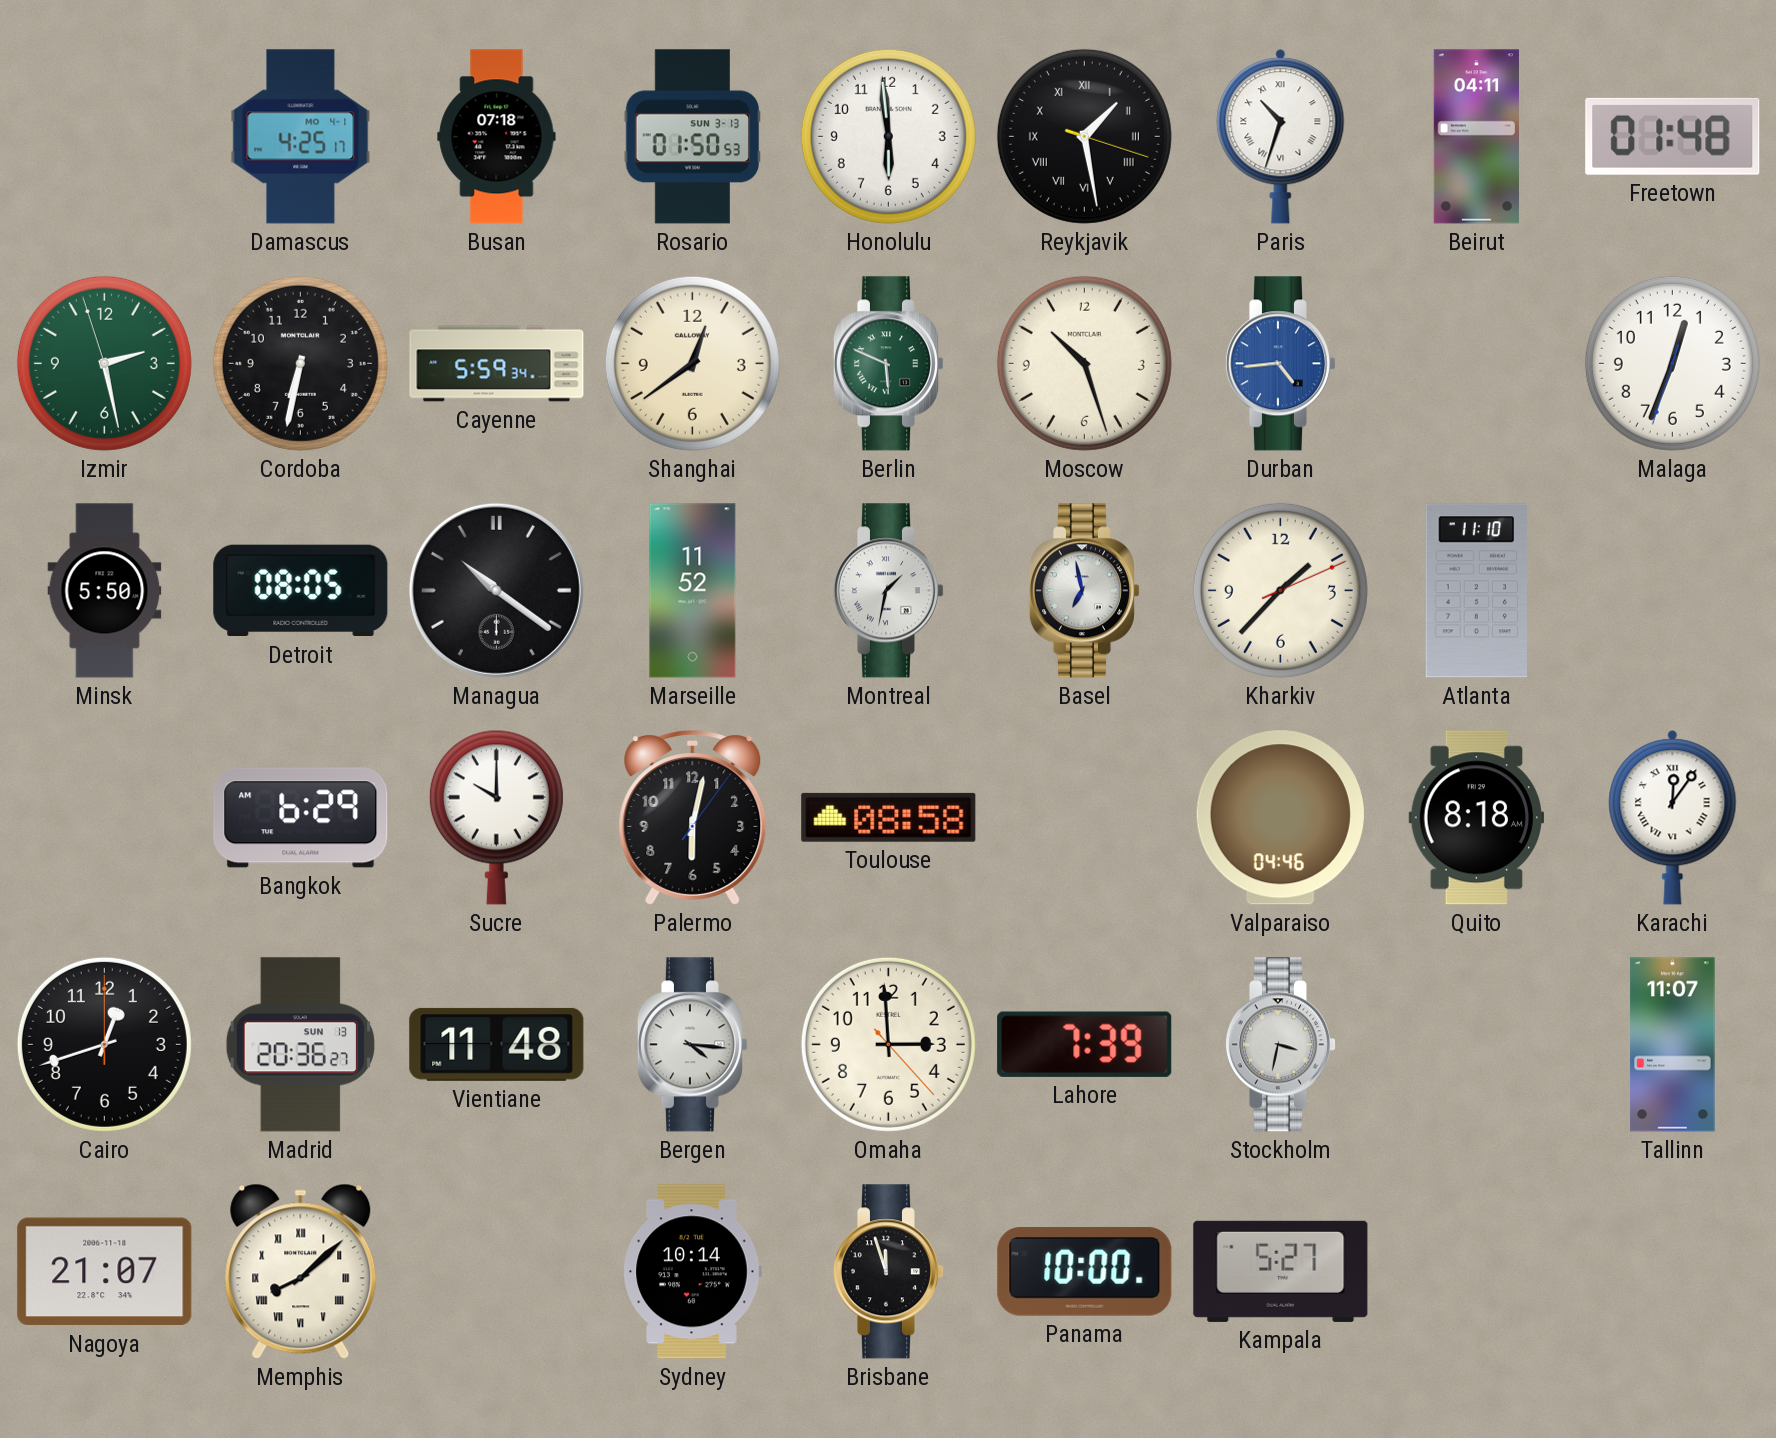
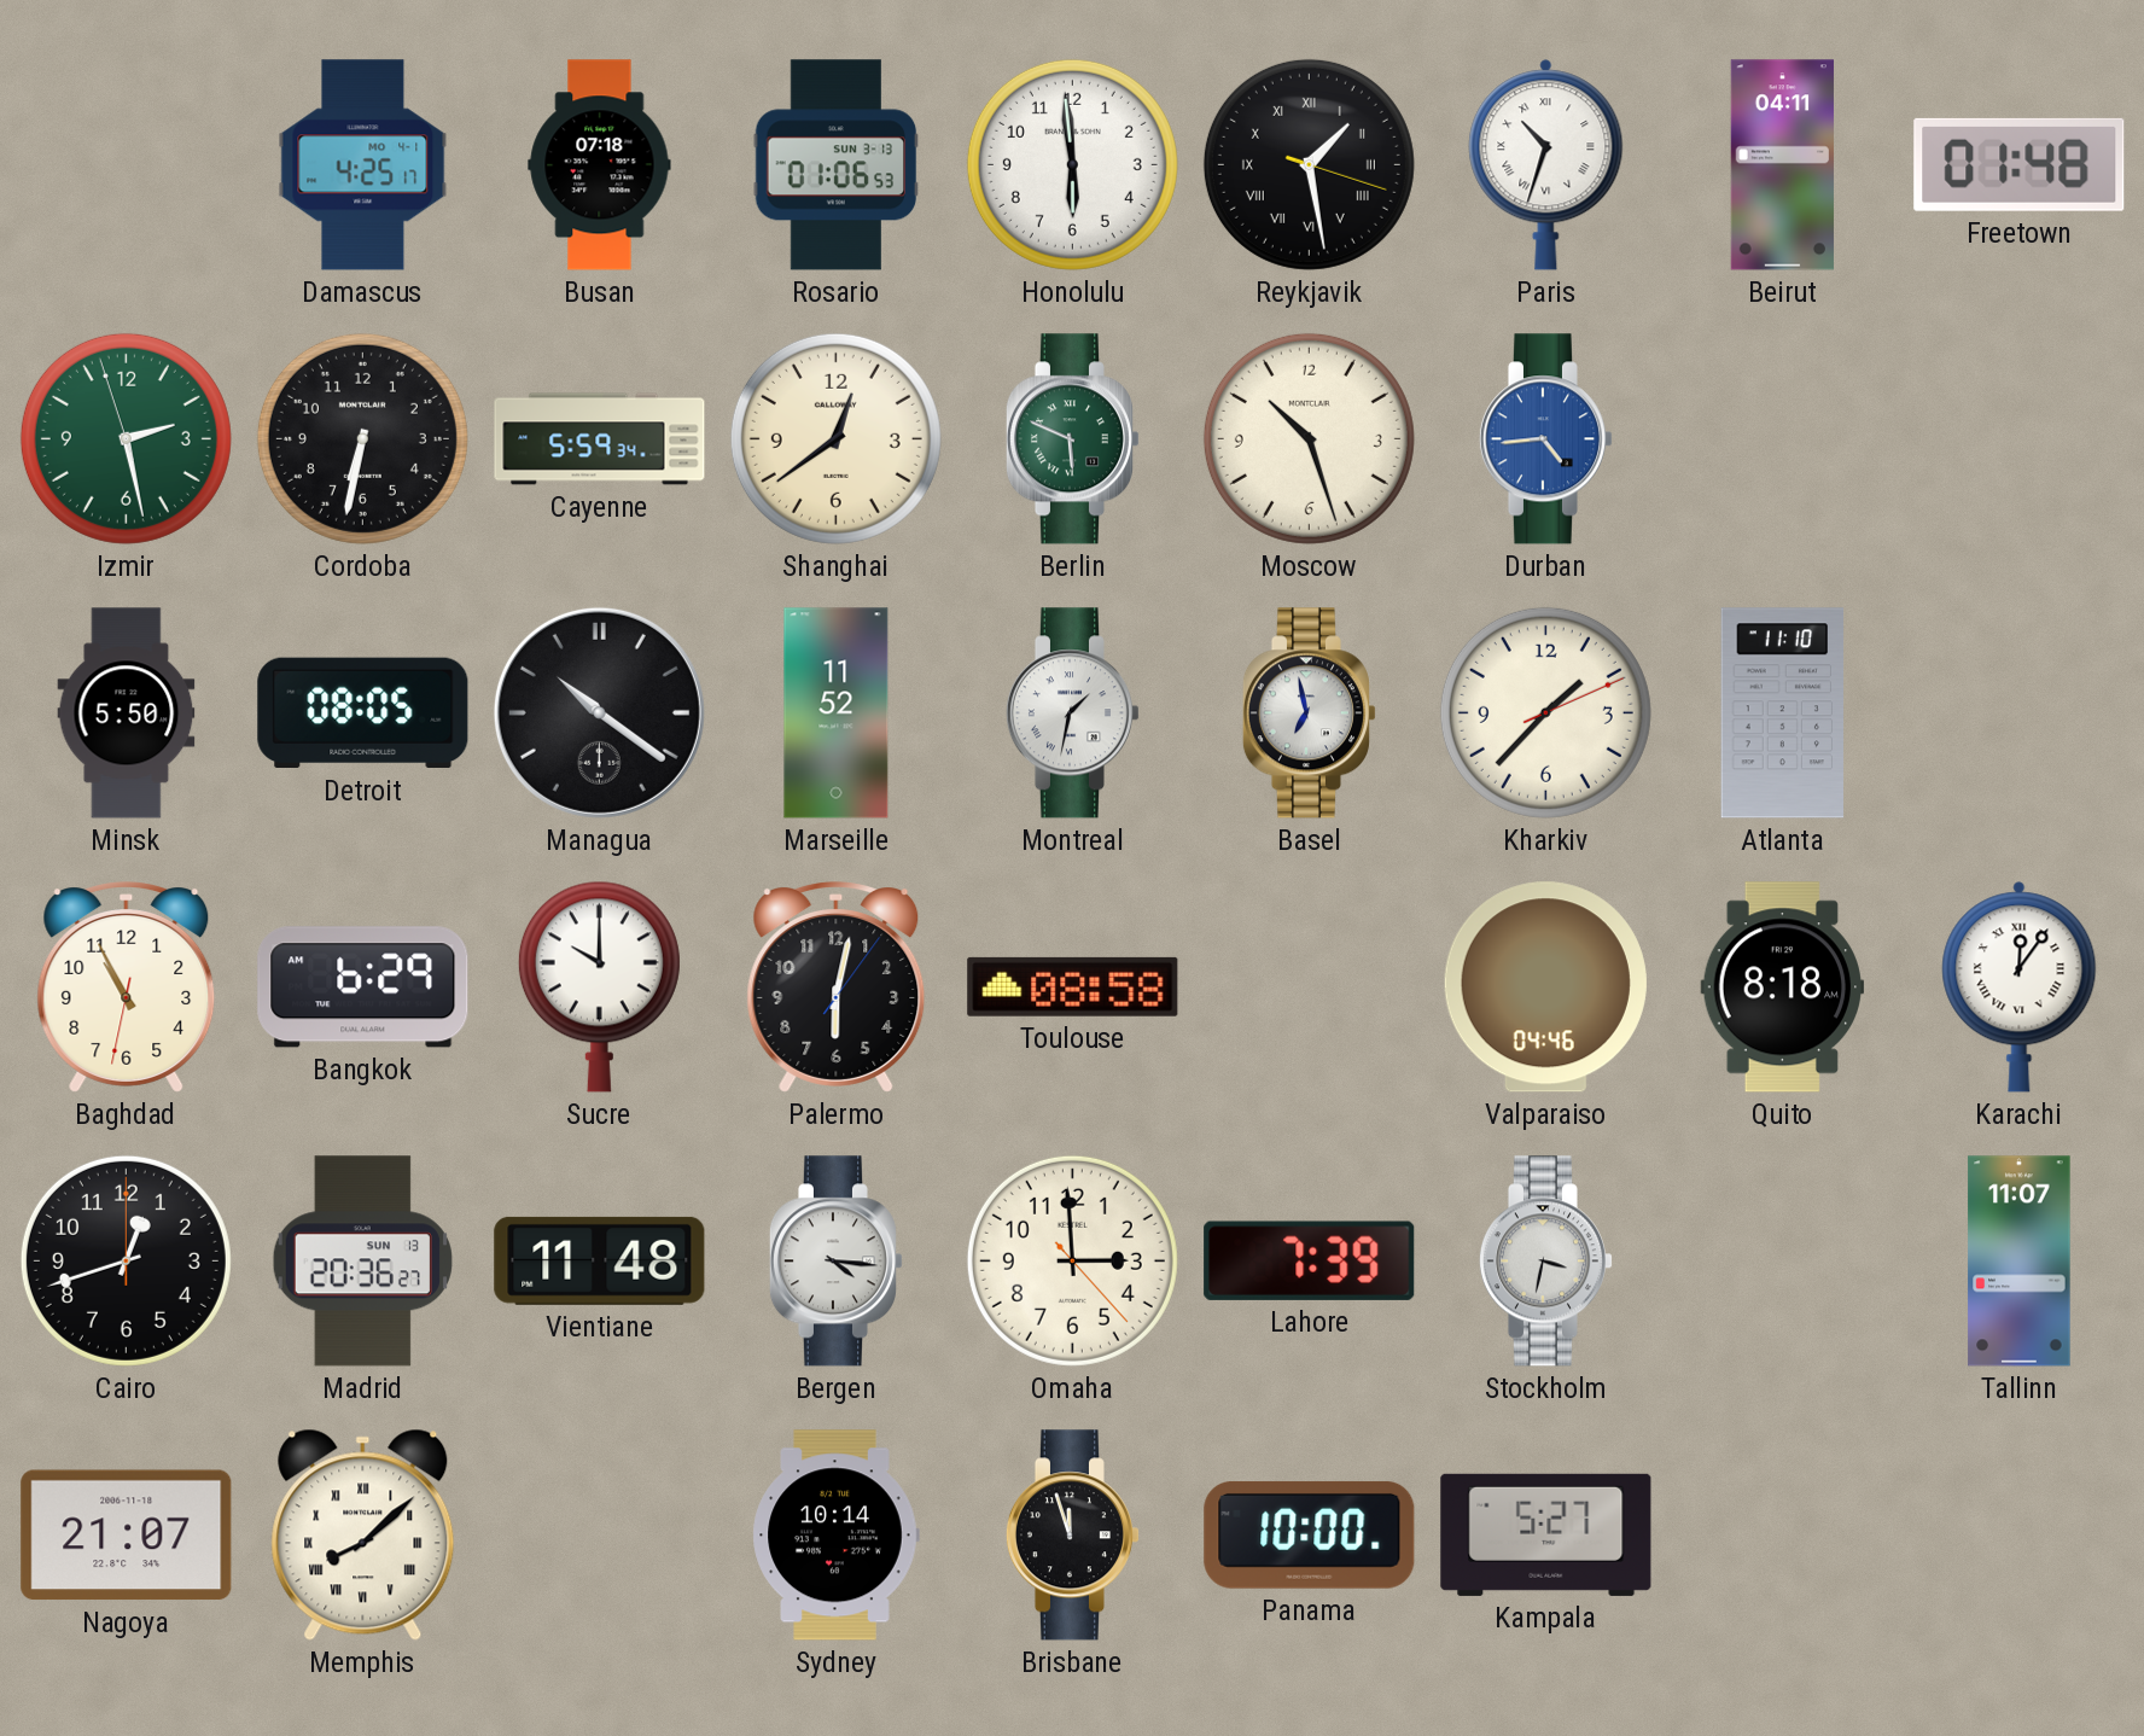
Rosario: 01:50 -> 01:06
Malaga: 12:33 -> none
Baghdad: none -> 10:55
